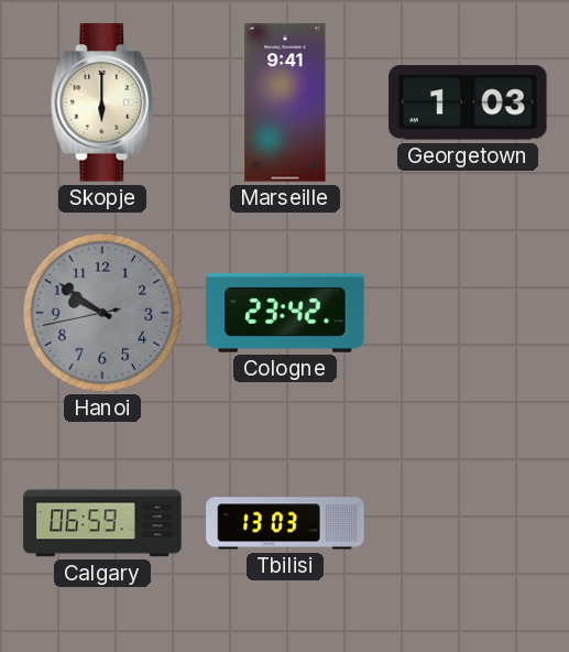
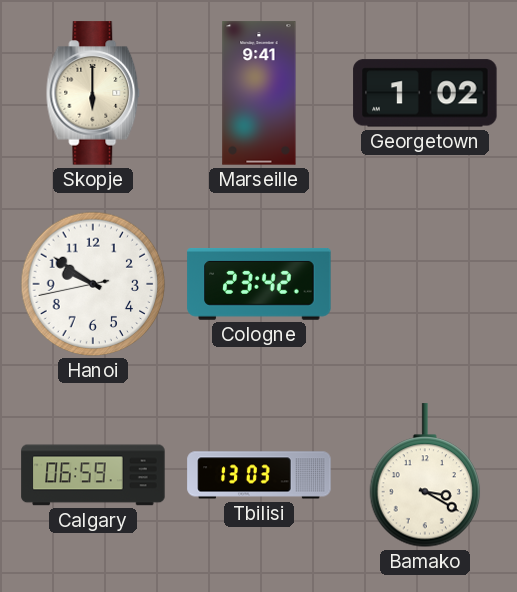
Georgetown: 1:03 -> 1:02
Hanoi dial: grey -> white
Bamako: none -> 3:20
